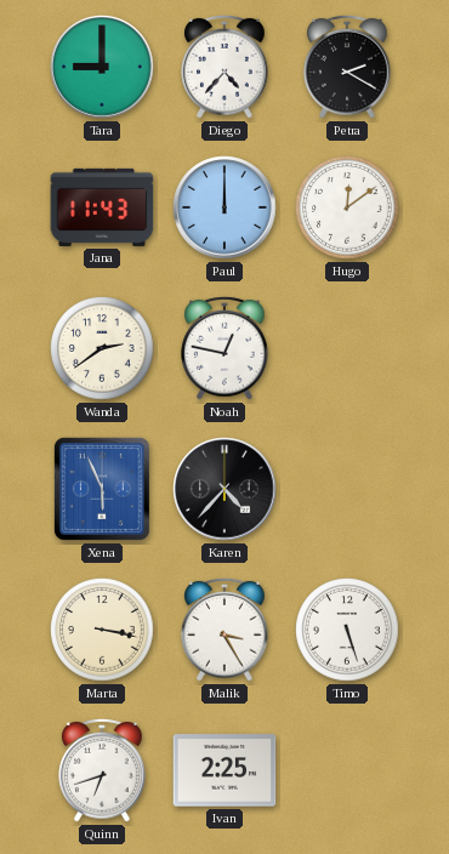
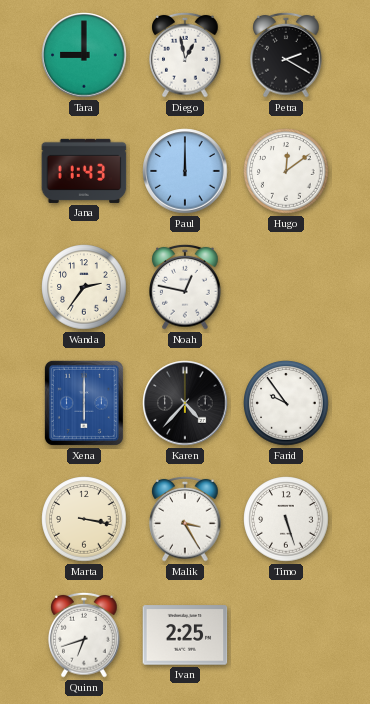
Diego: 4:37 -> 12:58
Wanda: 2:39 -> 2:36
Xena: 5:56 -> 6:00
Farid: none -> 9:54
